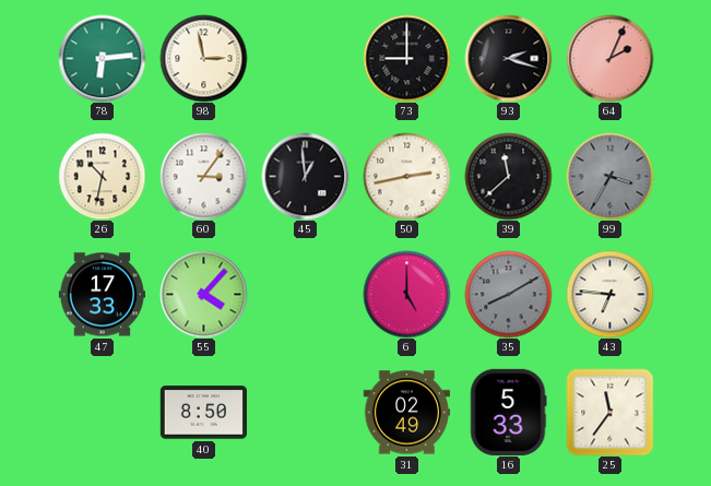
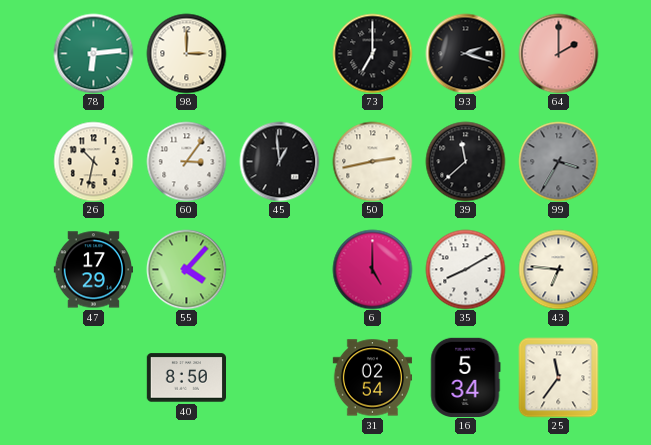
98: 2:58 -> 3:00
73: 9:00 -> 7:00
64: 2:04 -> 2:00
47: 17:33 -> 17:29
35 dial: grey -> white
31: 02:49 -> 02:54
16: 5:33 -> 5:34
